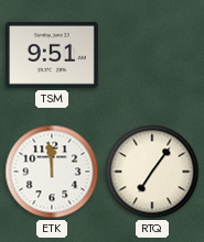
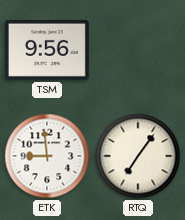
TSM: 9:51 -> 9:56
ETK: 11:59 -> 8:59
